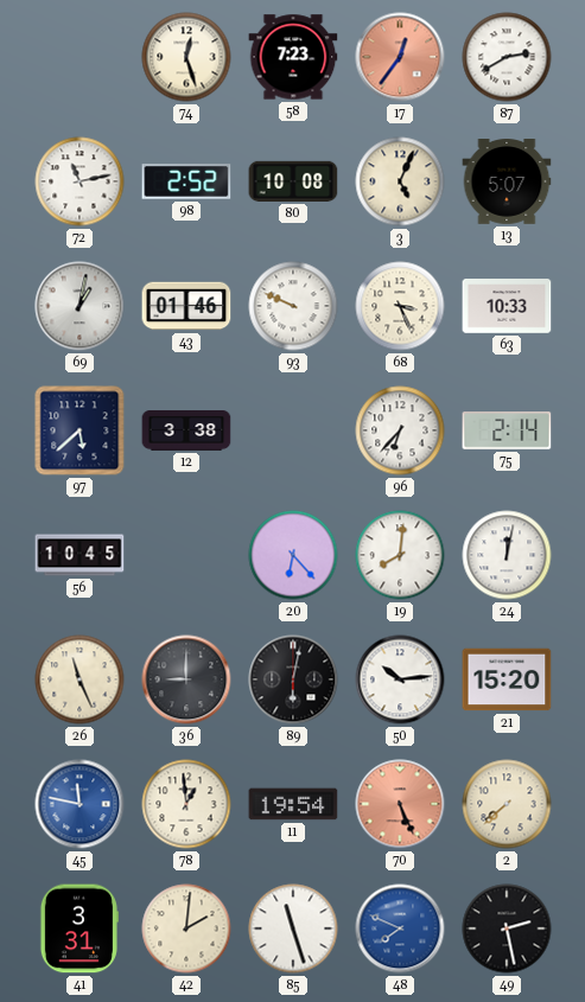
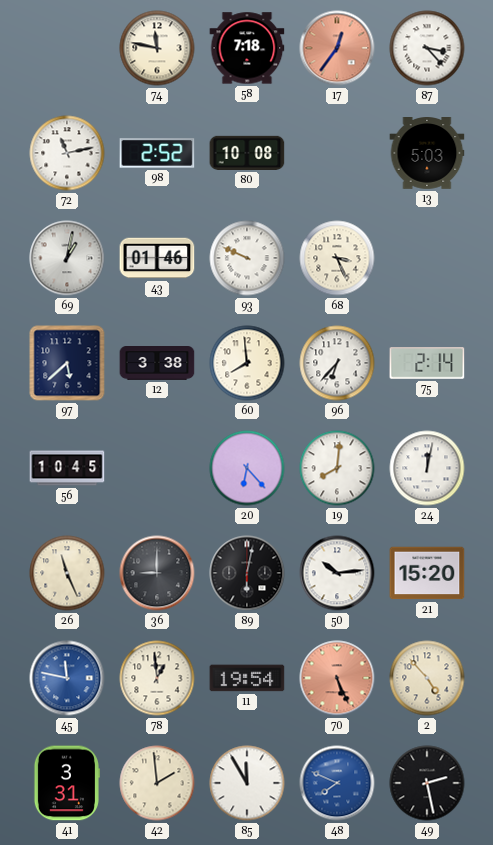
74: 12:27 -> 11:47
58: 7:23 -> 7:18
87: 2:40 -> 3:23
3: 5:04 -> none
13: 5:07 -> 5:03
63: 10:33 -> none
60: none -> 7:59
2: 7:38 -> 4:53
42: 2:01 -> 1:59
85: 11:27 -> 11:55
